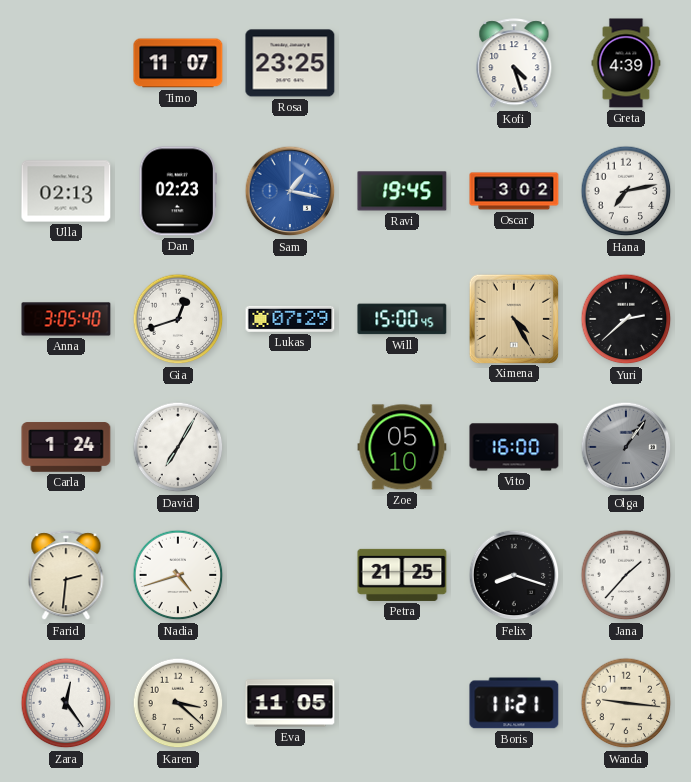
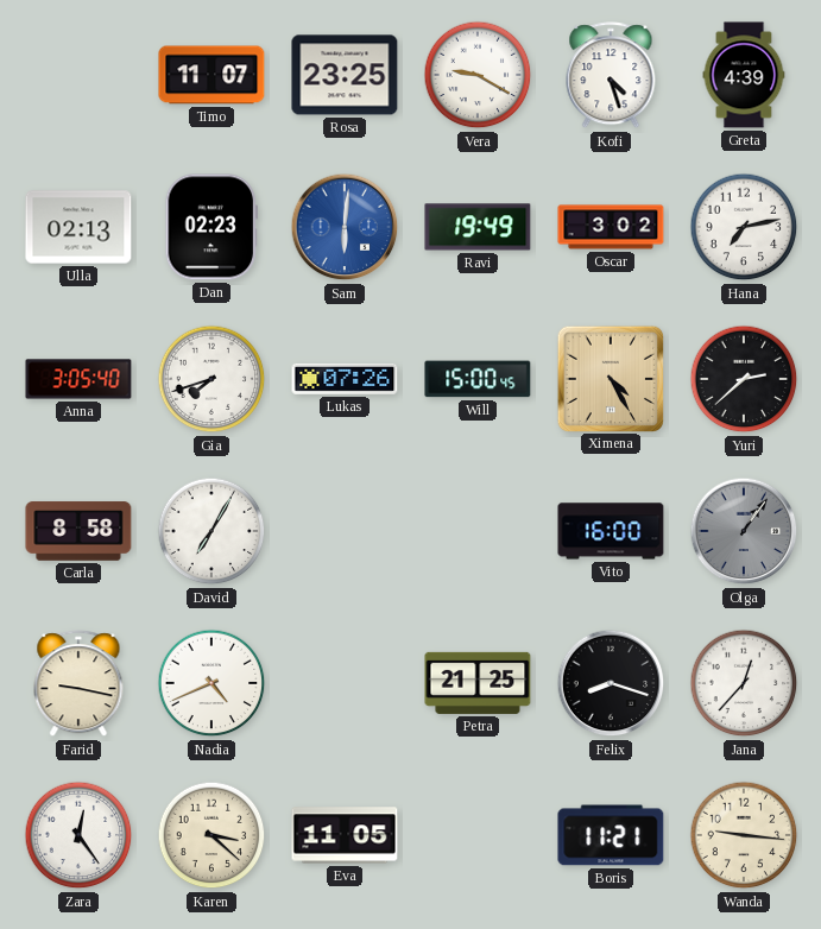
Vera: none -> 9:20
Sam: 1:17 -> 6:01
Ravi: 19:45 -> 19:49
Gia: 12:42 -> 7:42
Lukas: 07:29 -> 07:26
Carla: 1:24 -> 8:58
Zoe: 05:10 -> none
Farid: 2:31 -> 9:17
Nadia: 4:42 -> 4:41
Jana: 1:37 -> 12:37
